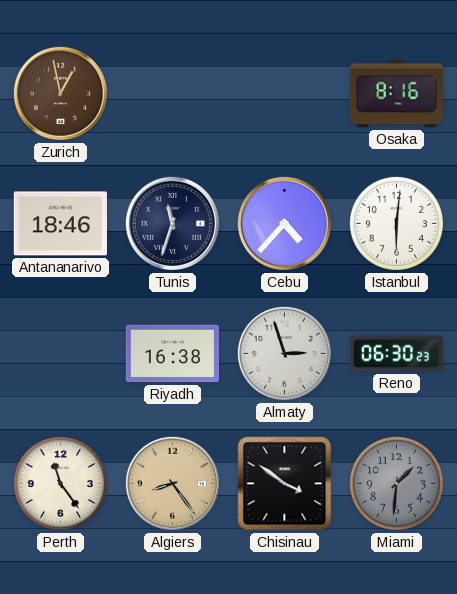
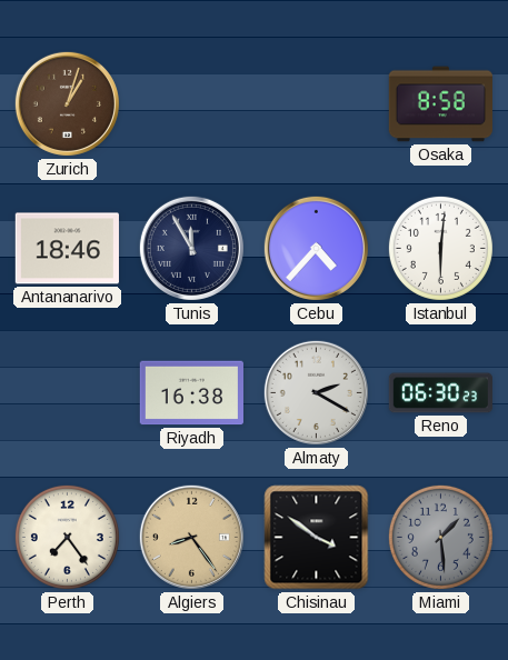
Zurich: 12:58 -> 1:03
Osaka: 8:16 -> 8:58
Tunis: 11:33 -> 11:55
Almaty: 2:57 -> 2:20
Perth: 11:24 -> 7:24
Miami: 1:31 -> 1:29
